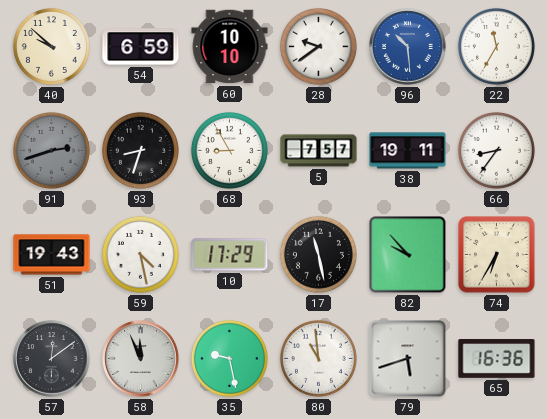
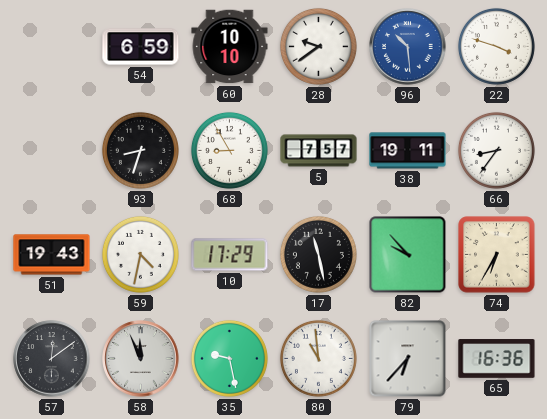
40: 9:52 -> none
22: 11:35 -> 3:48
91: 2:42 -> none
59: 4:28 -> 4:32
79: 5:42 -> 6:37
